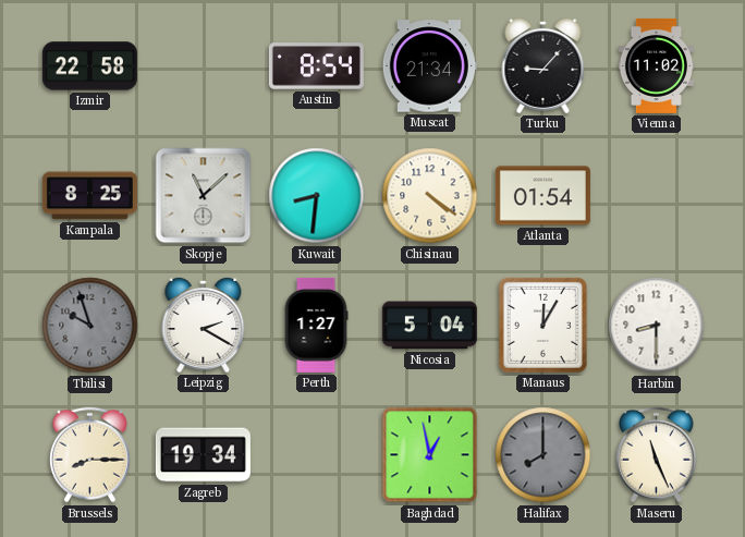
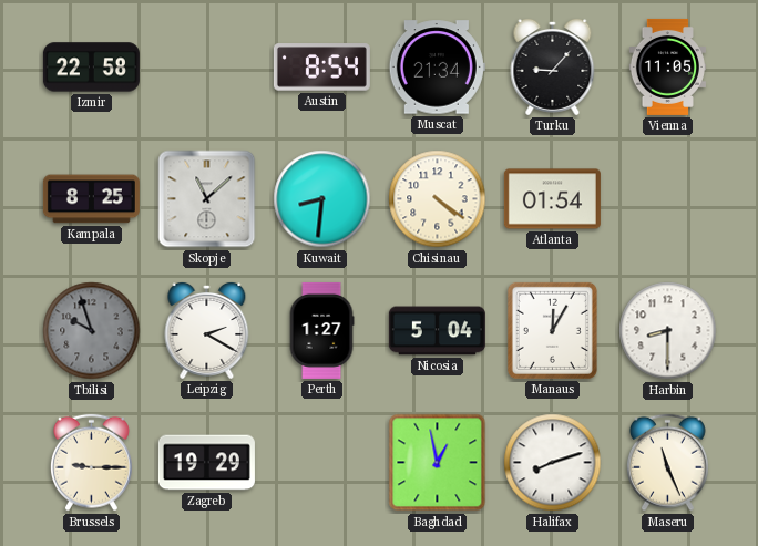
Vienna: 11:02 -> 11:05
Brussels: 8:15 -> 9:15
Zagreb: 19:34 -> 19:29
Halifax: 8:00 -> 8:12
Halifax dial: grey -> white
